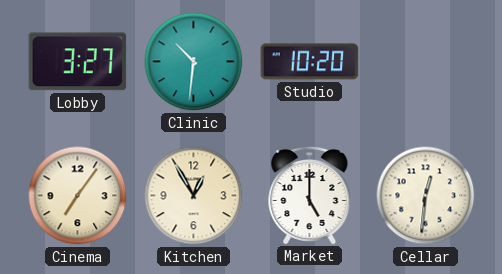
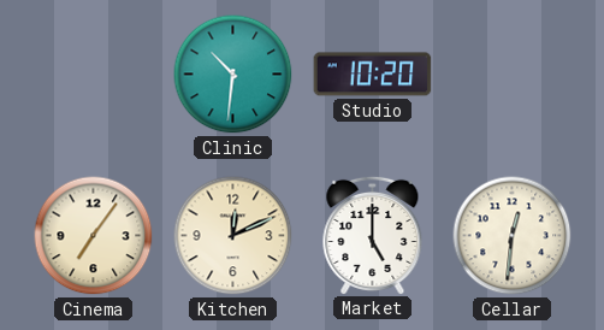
Lobby: 3:27 -> none
Kitchen: 12:55 -> 12:11
